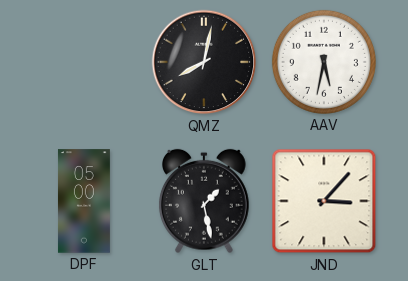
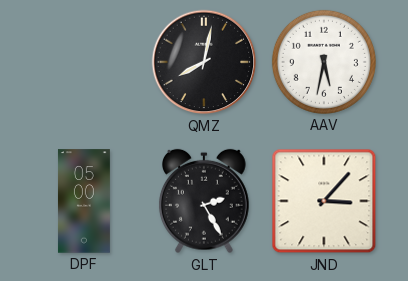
GLT: 1:28 -> 2:25
